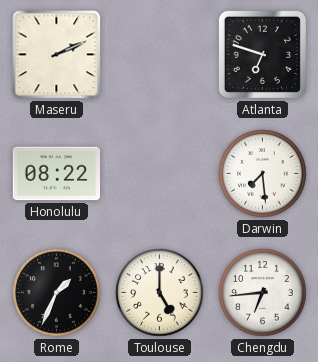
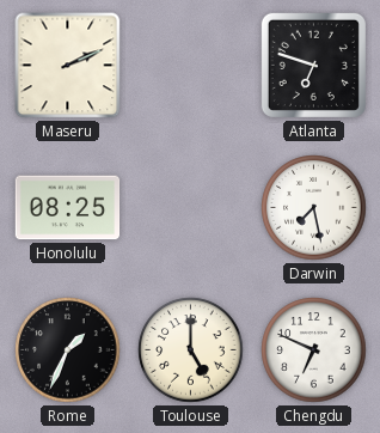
Honolulu: 08:22 -> 08:25
Darwin: 7:29 -> 7:28
Chengdu: 6:44 -> 6:49
